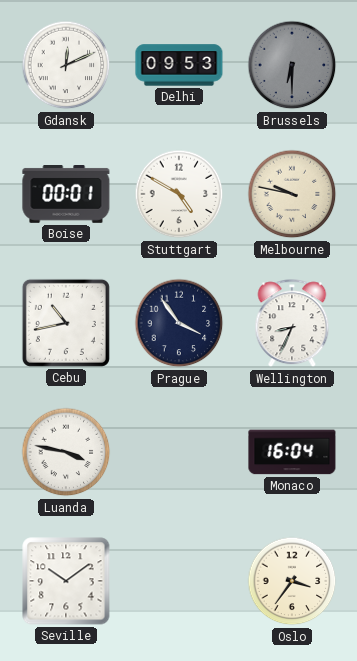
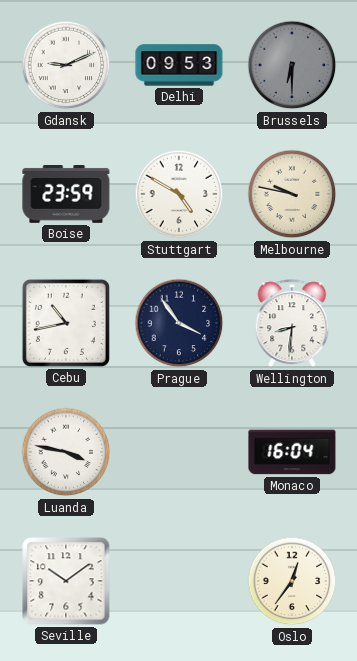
Gdansk: 12:11 -> 9:11
Boise: 00:01 -> 23:59
Wellington: 8:34 -> 8:31
Oslo: 3:36 -> 12:36
